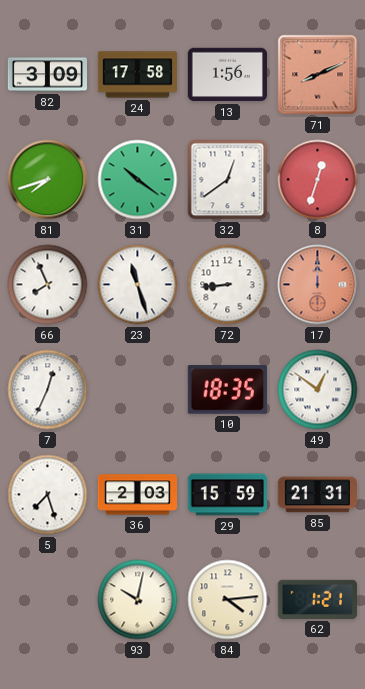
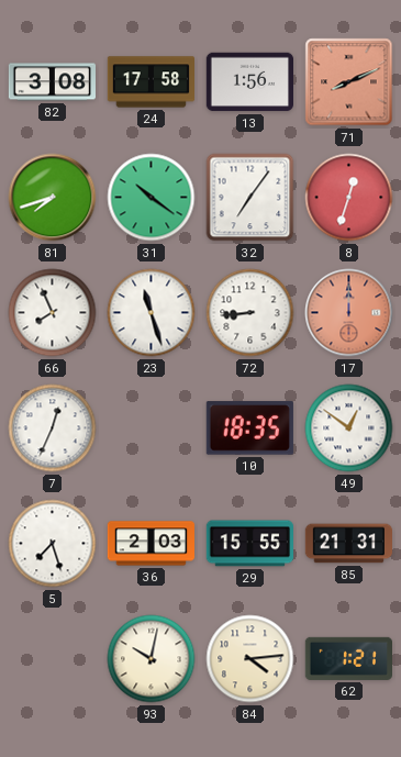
82: 3:09 -> 3:08
32: 12:39 -> 7:06
29: 15:59 -> 15:55
